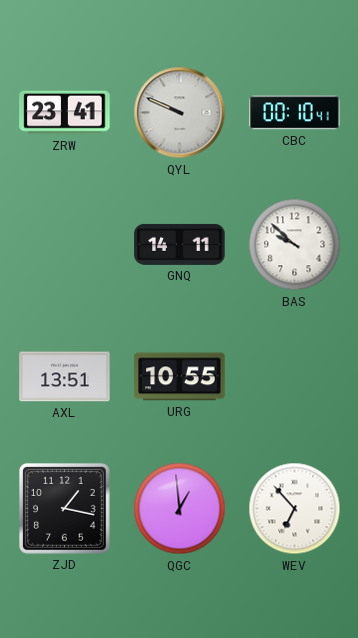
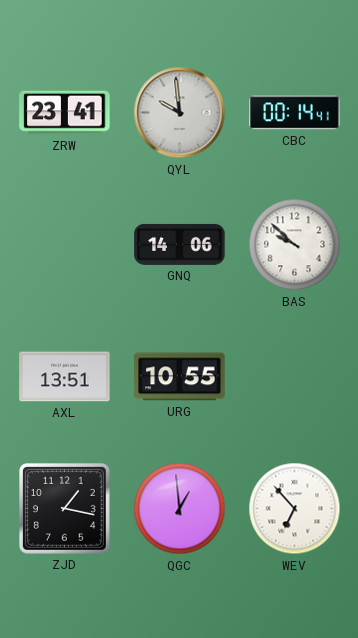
QYL: 9:49 -> 9:59
CBC: 00:10 -> 00:14
GNQ: 14:11 -> 14:06
